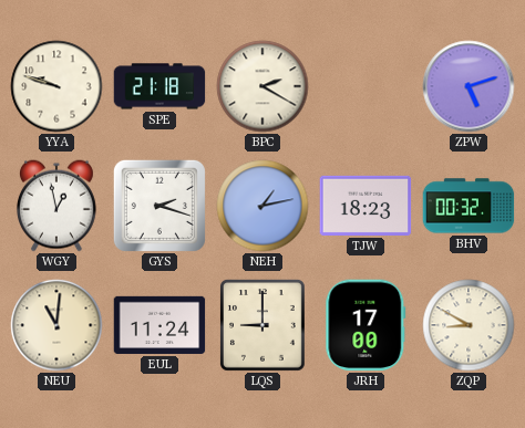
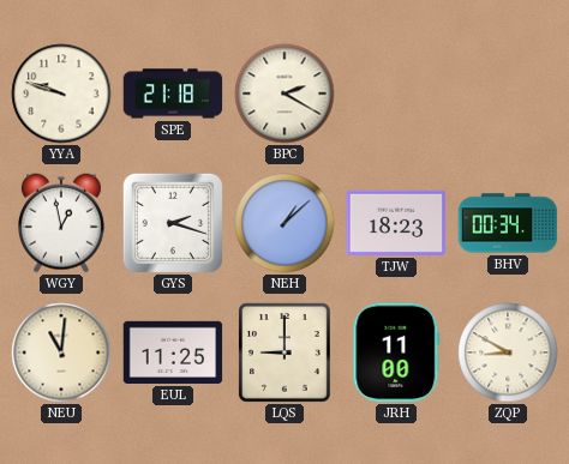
ZPW: 5:12 -> none
NEH: 1:13 -> 1:08
BHV: 00:32 -> 00:34
EUL: 11:24 -> 11:25
JRH: 17:00 -> 11:00
